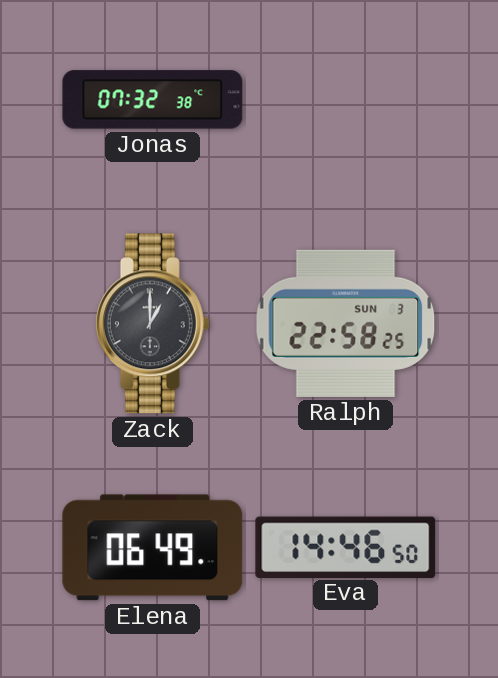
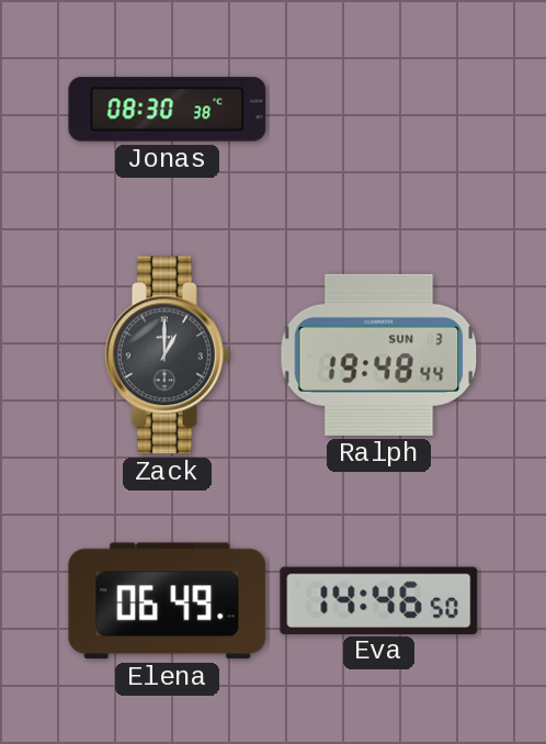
Jonas: 07:32 -> 08:30
Ralph: 22:58 -> 19:48
